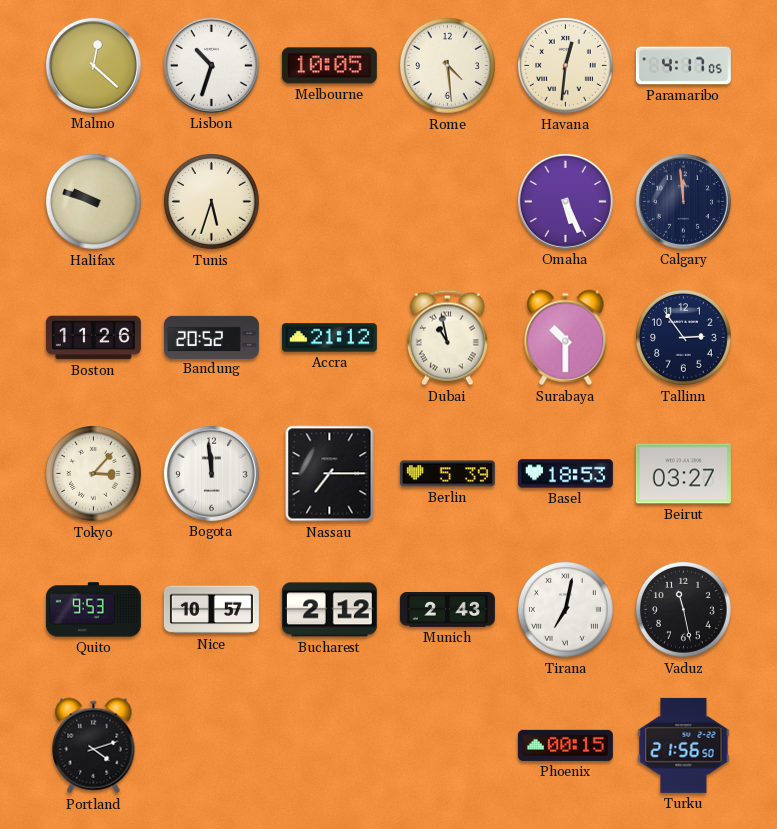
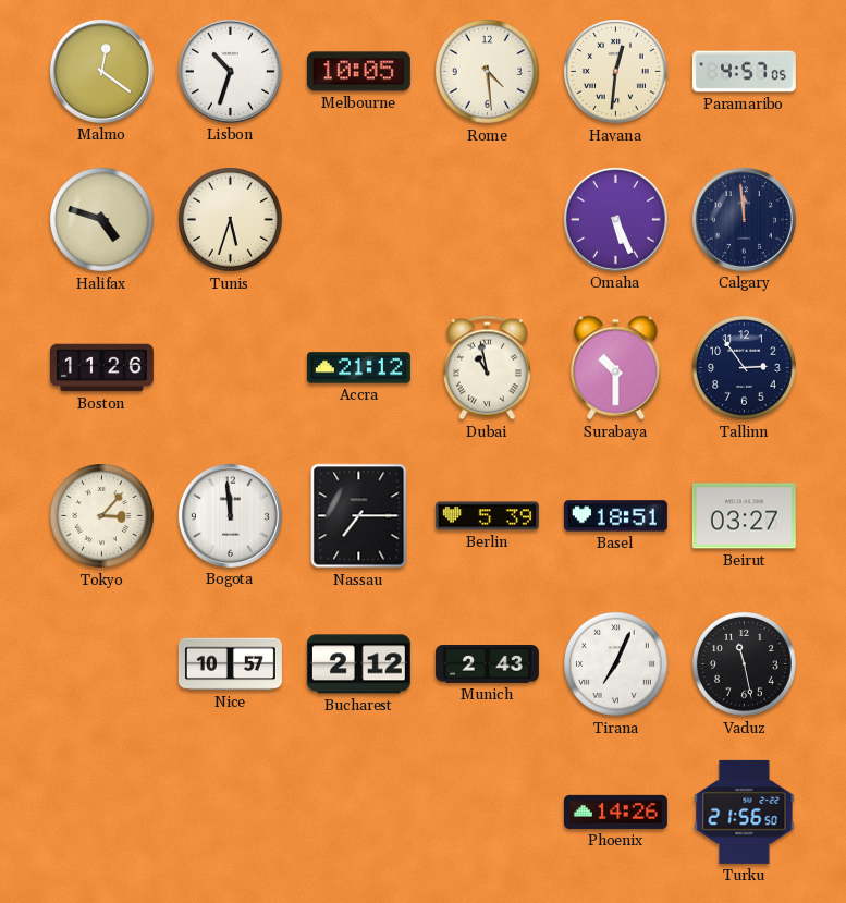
Malmo: 12:22 -> 12:21
Paramaribo: 4:17 -> 4:57
Halifax: 9:48 -> 4:48
Bandung: 20:52 -> none
Basel: 18:53 -> 18:51
Quito: 9:53 -> none
Tirana: 7:02 -> 7:04
Portland: 4:12 -> none
Phoenix: 00:15 -> 14:26
